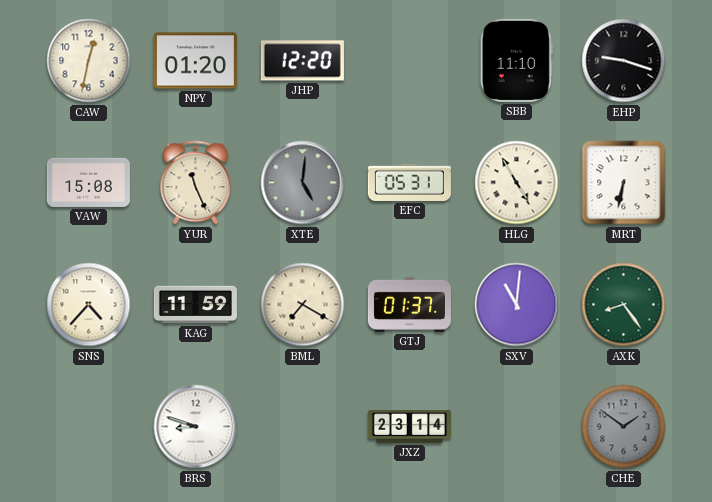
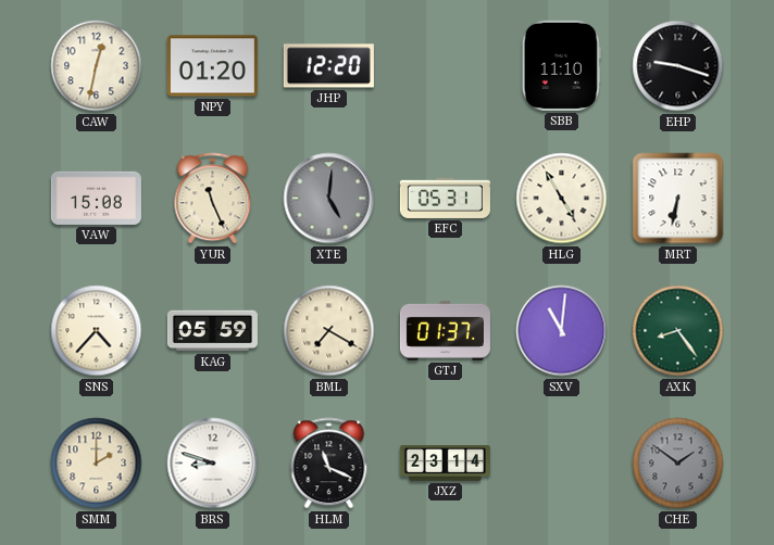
KAG: 11:59 -> 05:59
SMM: none -> 2:00
HLM: none -> 11:19
